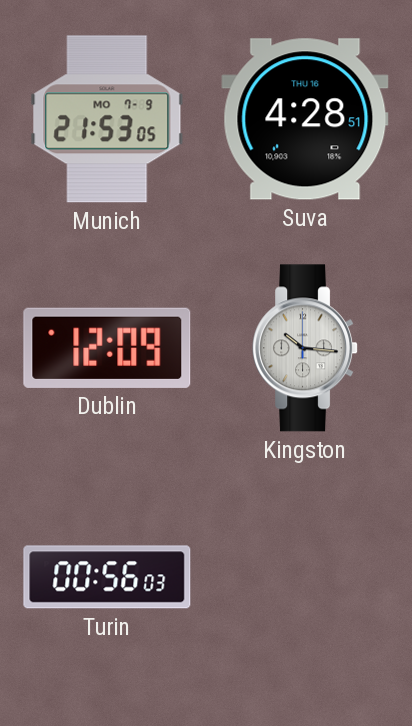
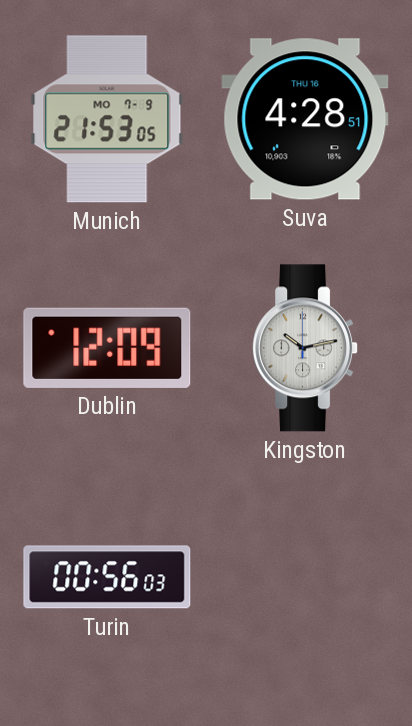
Kingston: 10:16 -> 10:13
